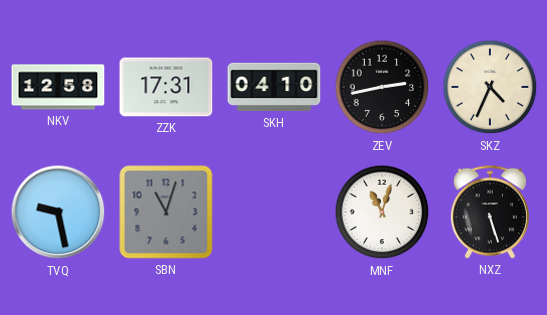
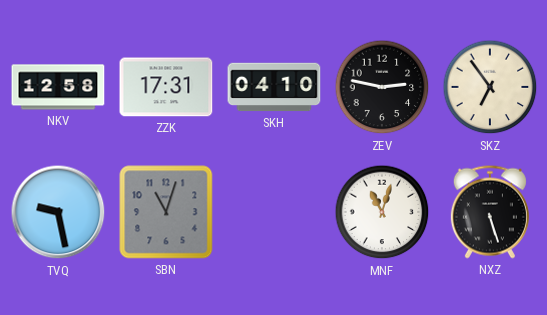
ZEV: 2:43 -> 2:47
SKZ: 4:34 -> 6:54
